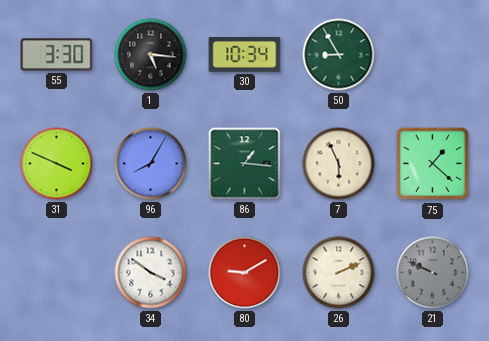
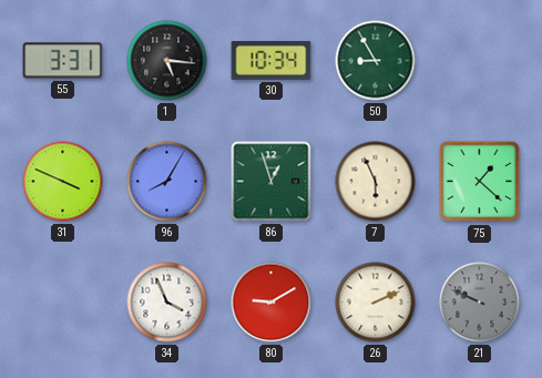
55: 3:30 -> 3:31
86: 1:16 -> 12:57
34: 3:51 -> 3:56
